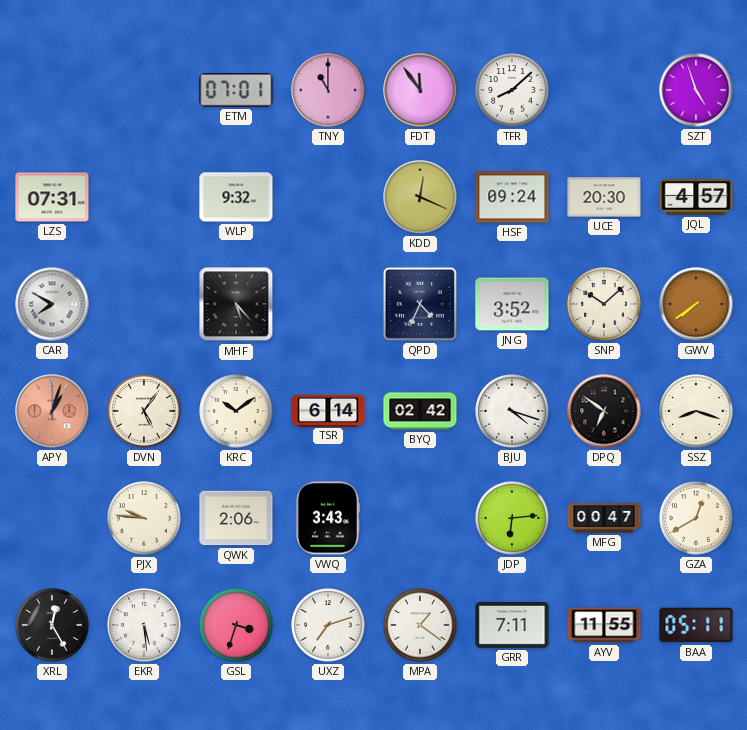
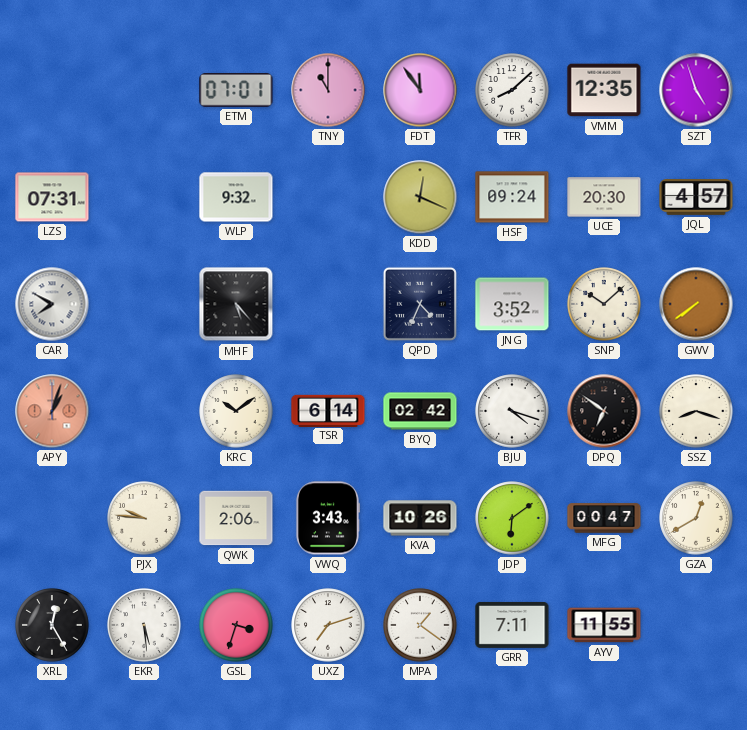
VMM: none -> 12:35
DVN: 5:06 -> none
KVA: none -> 10:26
JDP: 6:14 -> 6:09
BAA: 05:11 -> none
